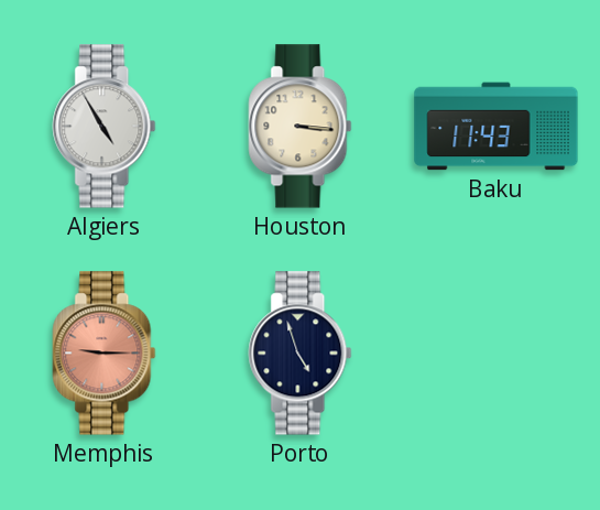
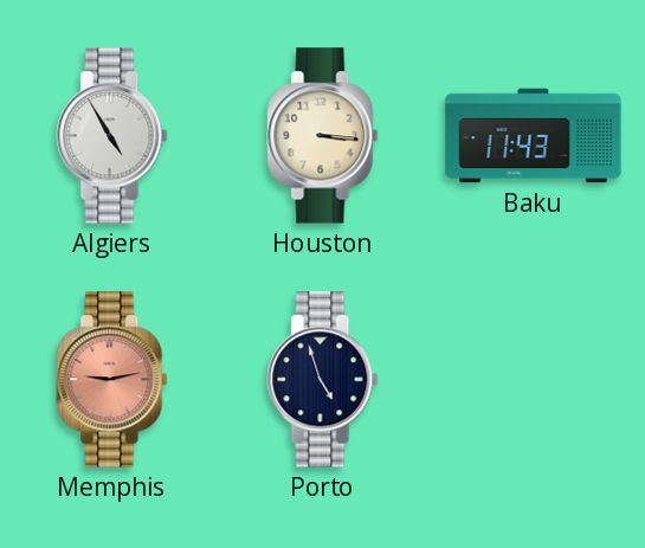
Memphis: 9:15 -> 9:13
